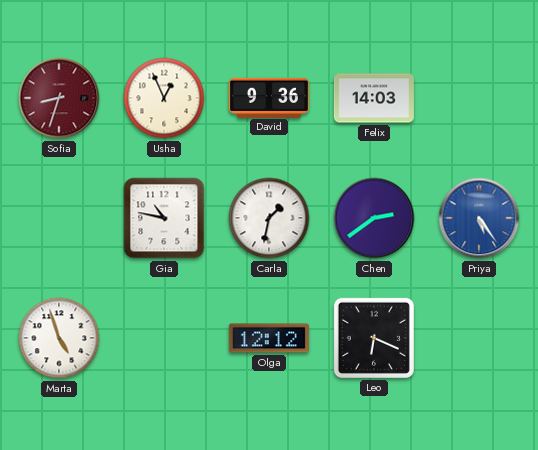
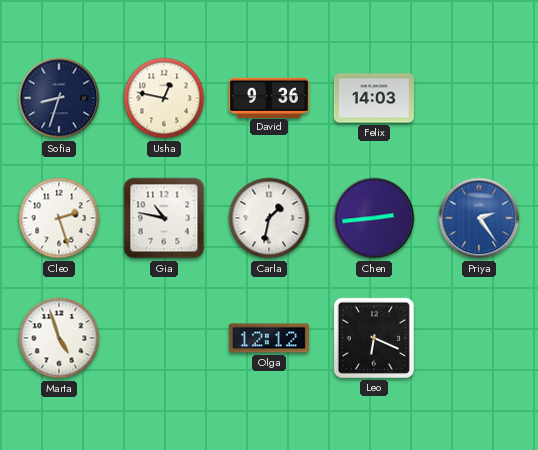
Sofia dial: burgundy -> navy
Usha: 12:56 -> 12:47
Cleo: none -> 2:27
Chen: 2:39 -> 2:44
Priya: 5:24 -> 2:24
